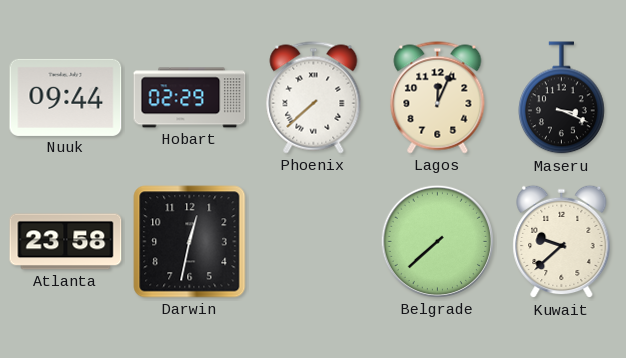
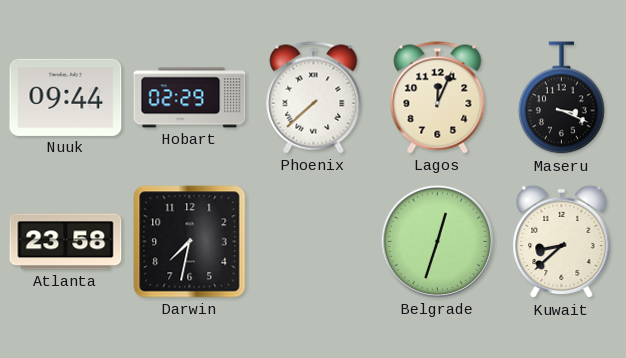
Darwin: 12:32 -> 7:32
Belgrade: 7:38 -> 12:33
Kuwait: 9:38 -> 8:38
